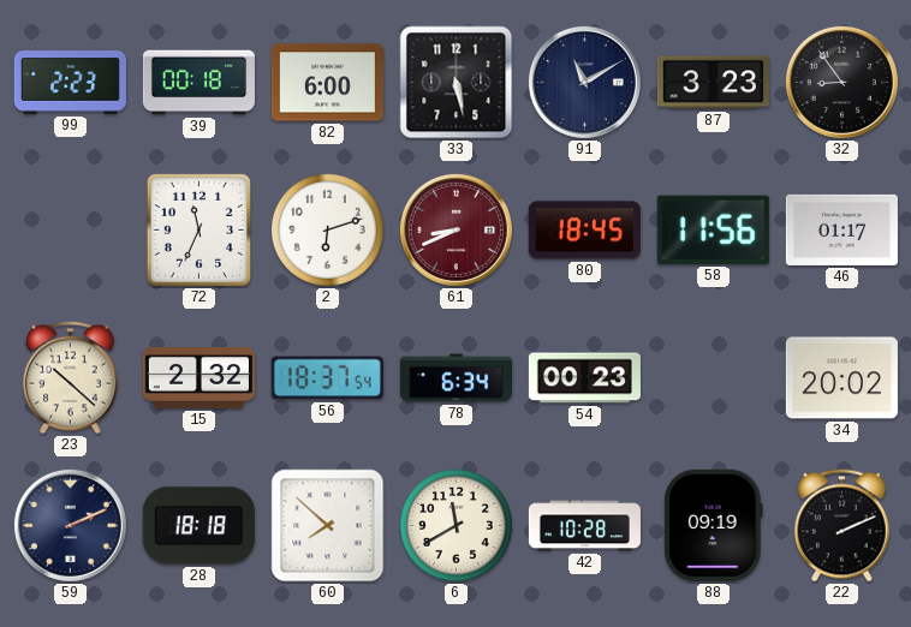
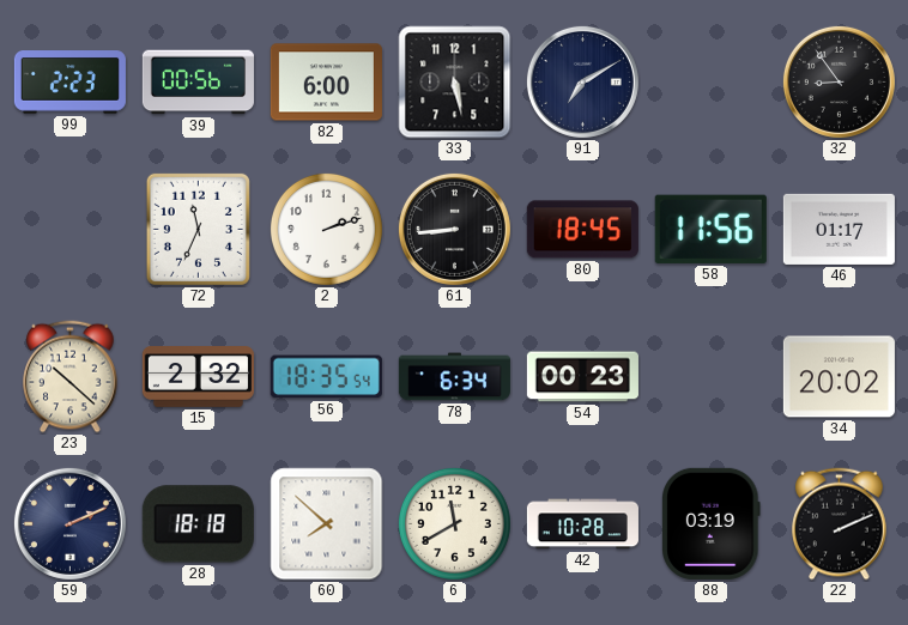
39: 00:18 -> 00:56
91: 11:10 -> 7:10
87: 3:23 -> none
2: 6:12 -> 2:12
61: 8:41 -> 8:44
61 dial: burgundy -> black
56: 18:37 -> 18:35
88: 09:19 -> 03:19
